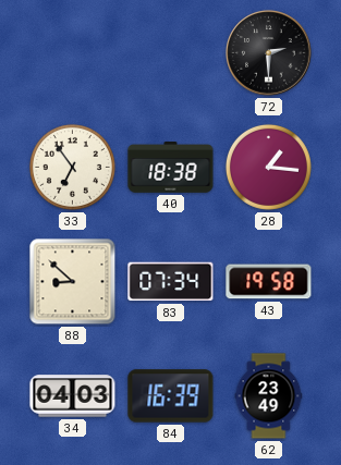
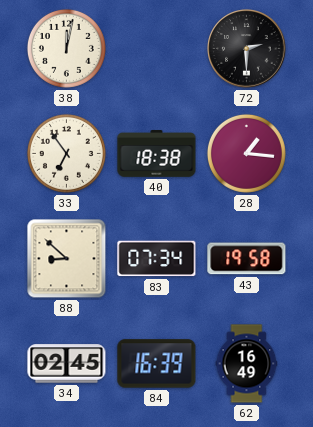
38: none -> 12:02
34: 04:03 -> 02:45
62: 23:49 -> 16:49
